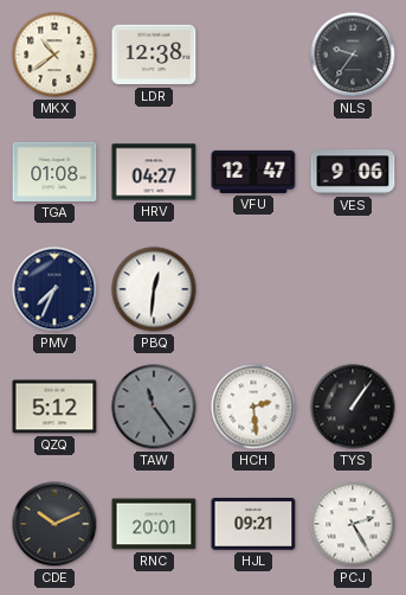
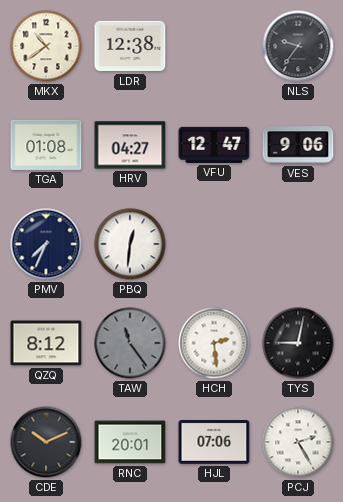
QZQ: 5:12 -> 8:12
TYS: 1:06 -> 9:02
HJL: 09:21 -> 07:06
